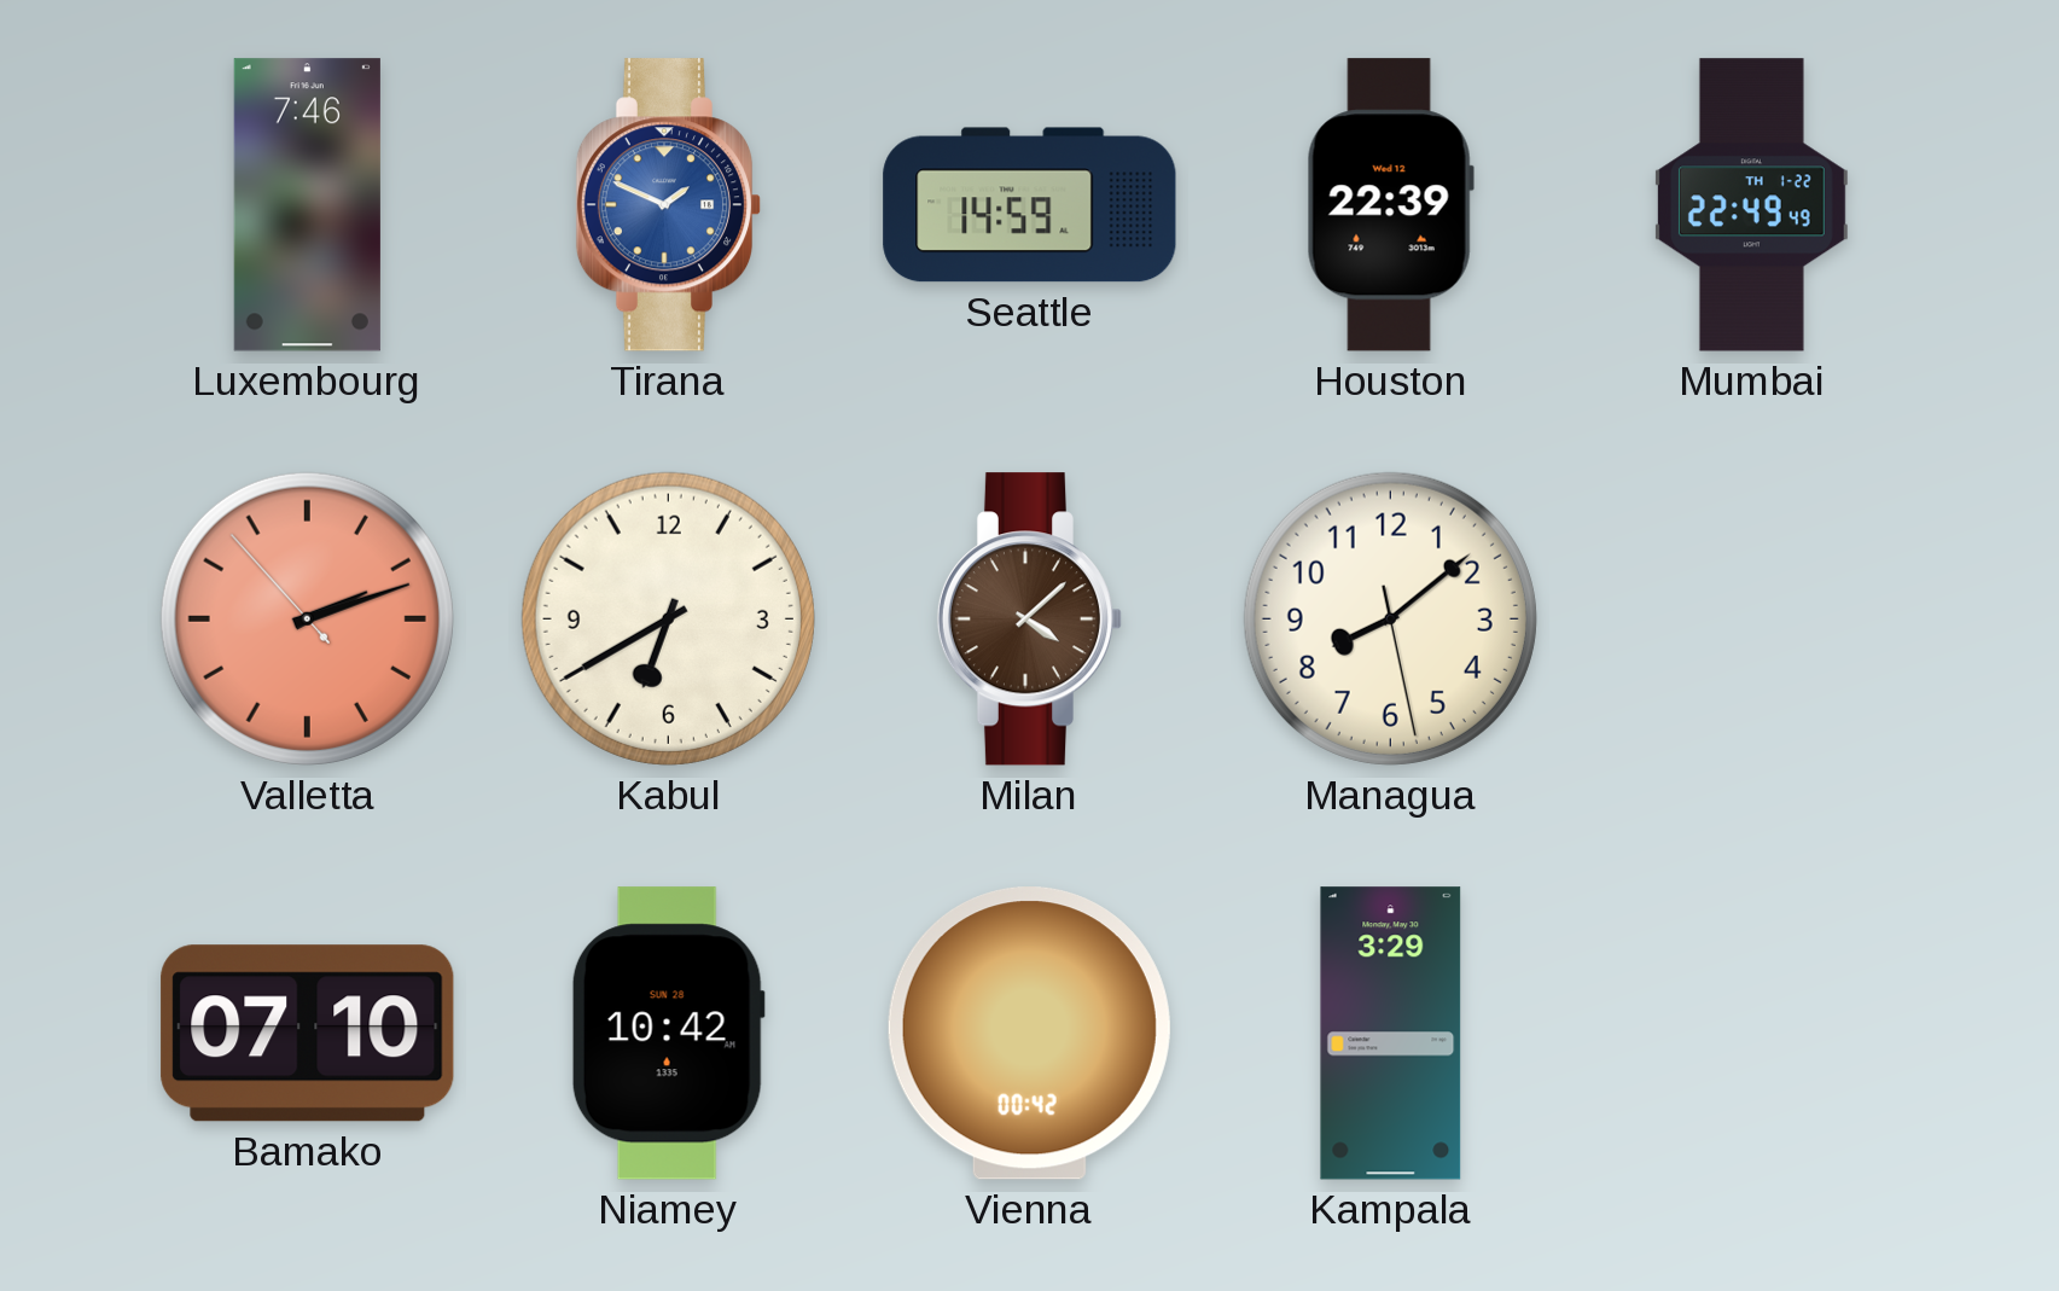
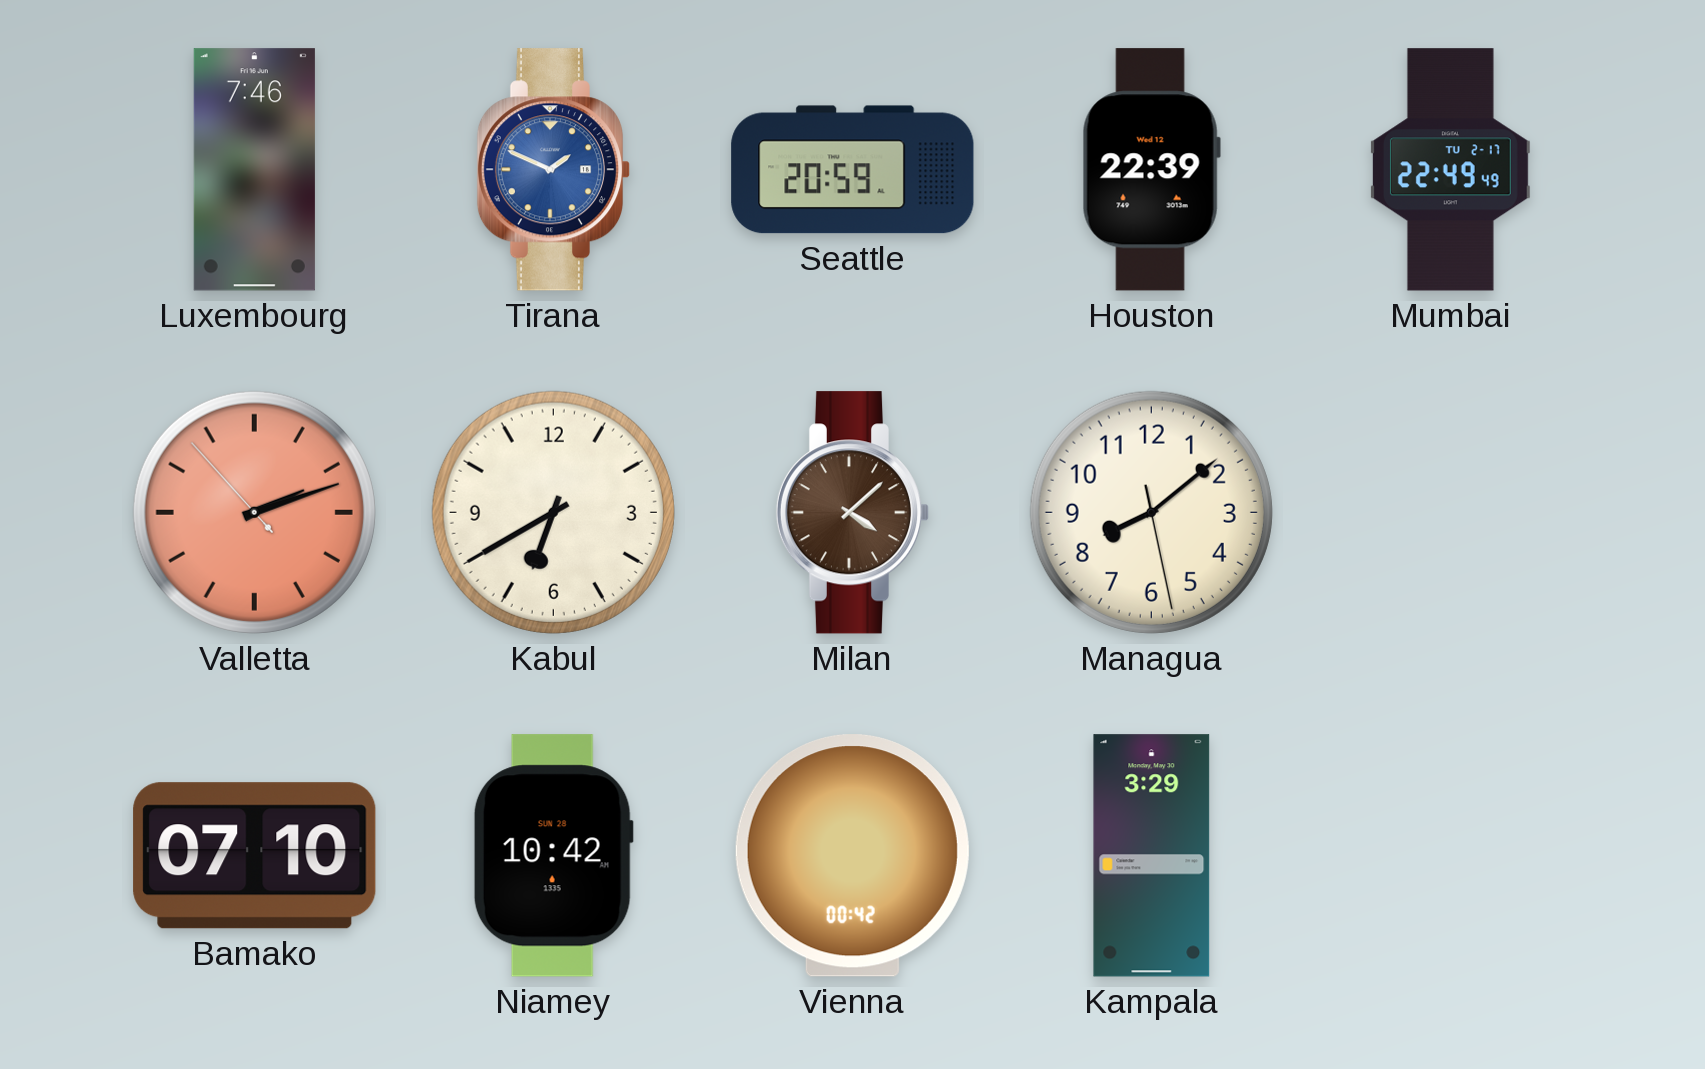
Seattle: 14:59 -> 20:59
Mumbai date: TH 1-22 -> TU 2-17
